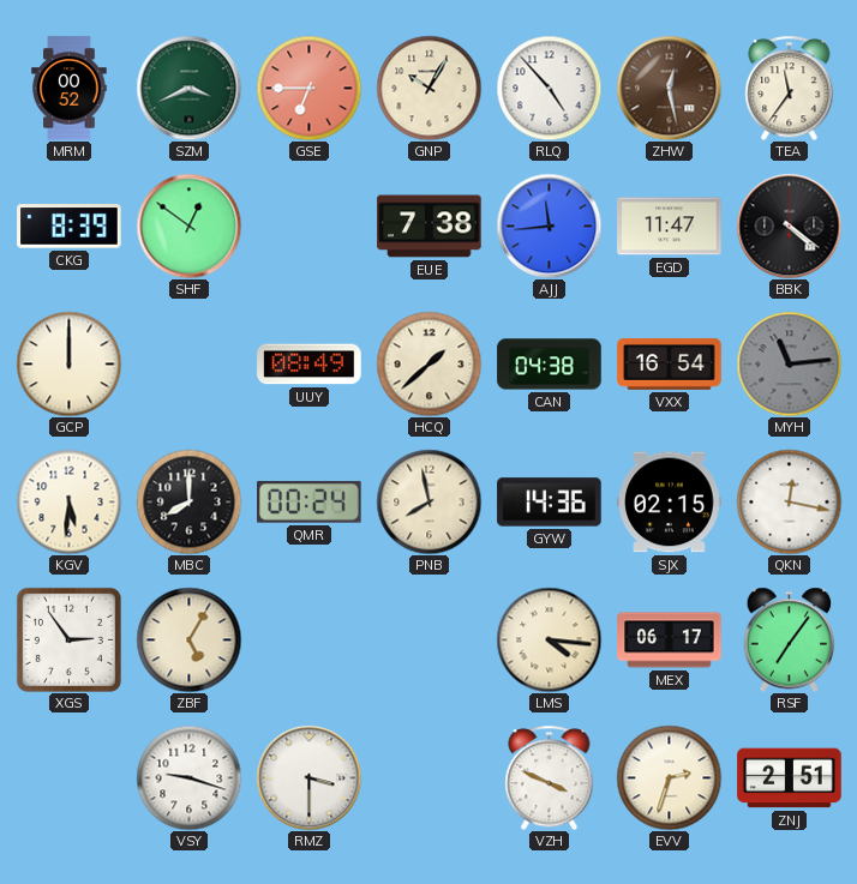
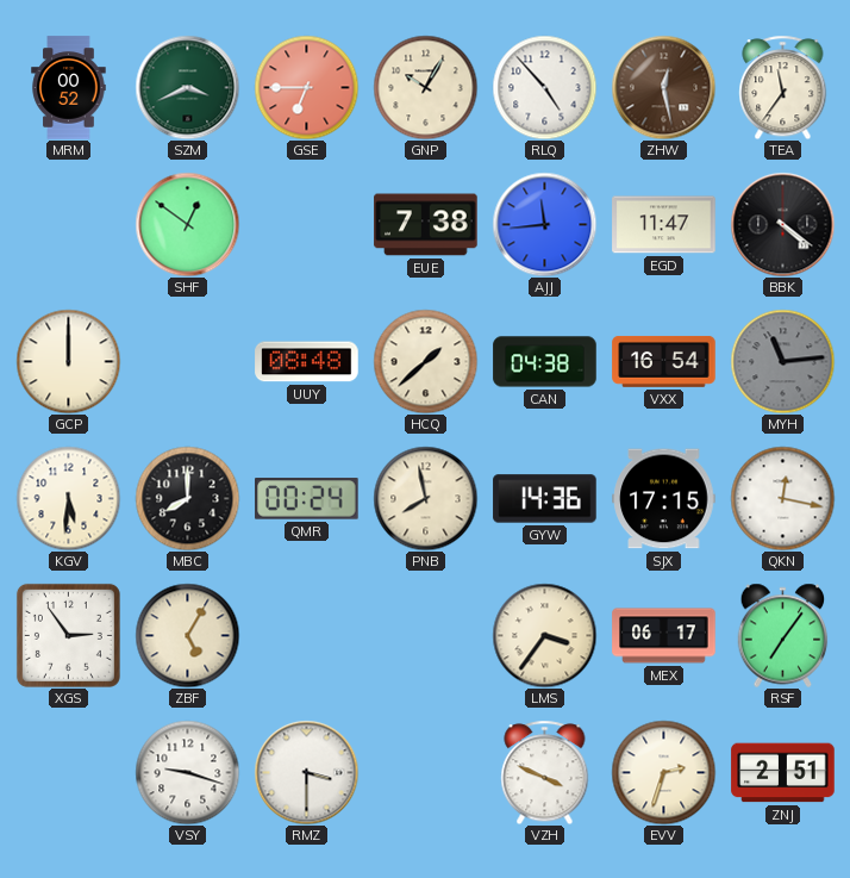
CKG: 8:39 -> none
UUY: 08:49 -> 08:48
SJX: 02:15 -> 17:15
LMS: 4:16 -> 3:36
